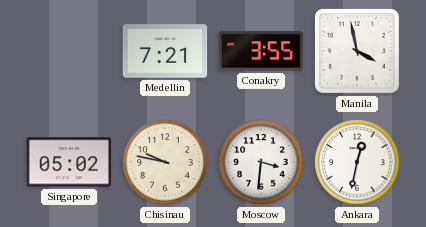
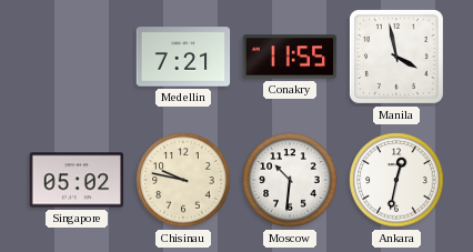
Conakry: 3:55 -> 11:55
Moscow: 3:31 -> 10:31
